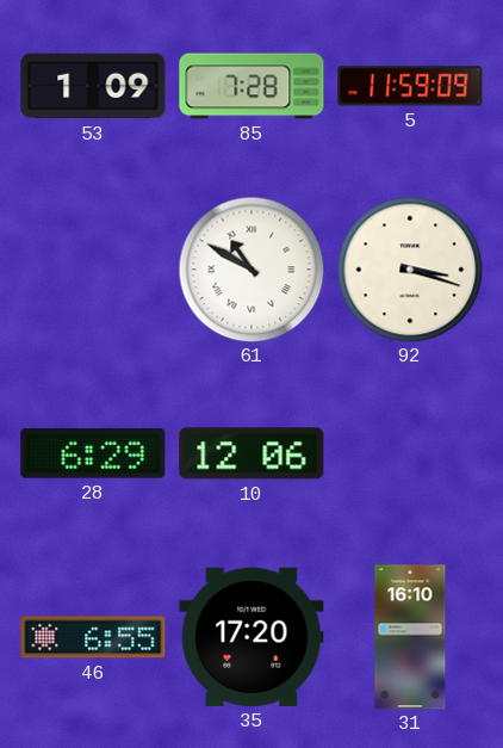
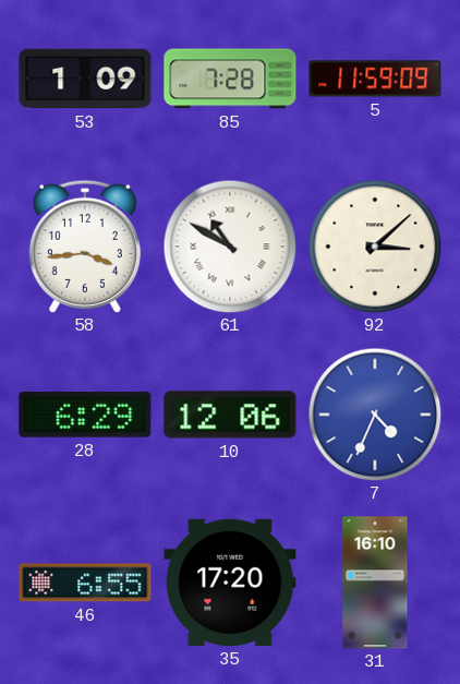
58: none -> 3:44
92: 3:18 -> 3:08
7: none -> 4:34
